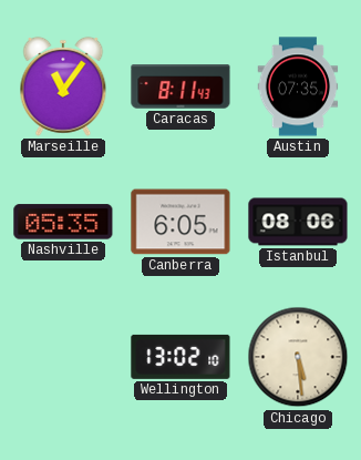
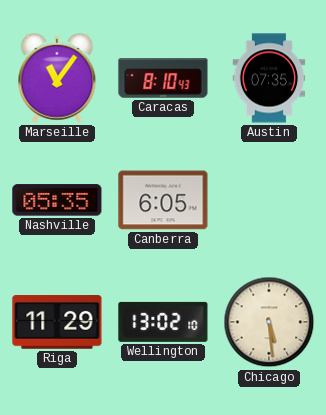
Caracas: 8:11 -> 8:10
Istanbul: 08:06 -> none
Riga: none -> 11:29
